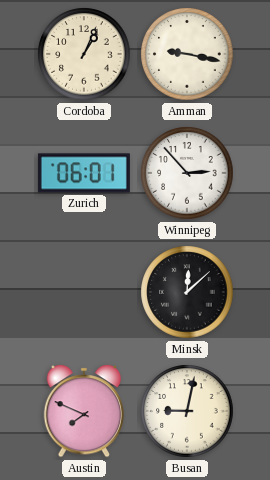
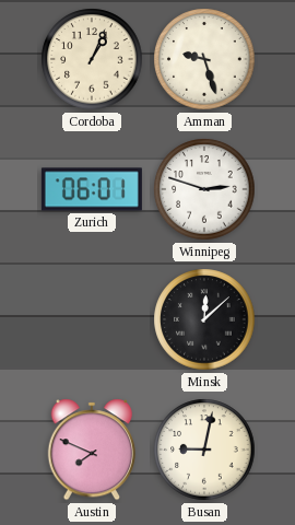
Amman: 9:17 -> 9:27
Winnipeg: 2:53 -> 2:48
